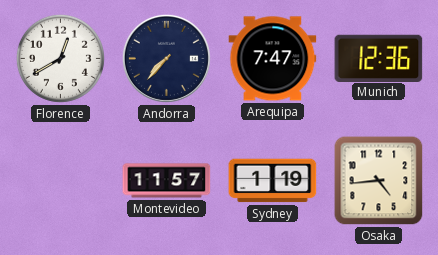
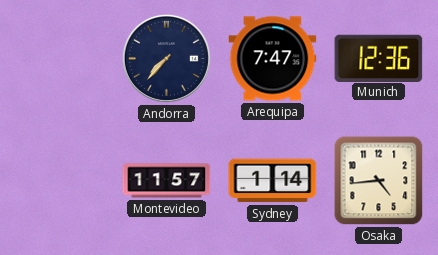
Florence: 12:40 -> none
Sydney: 1:19 -> 1:14
